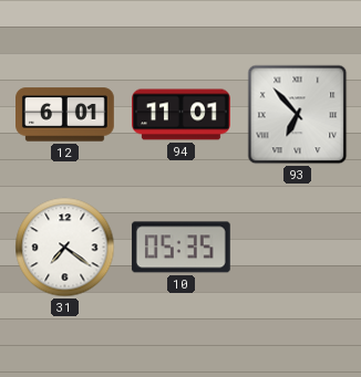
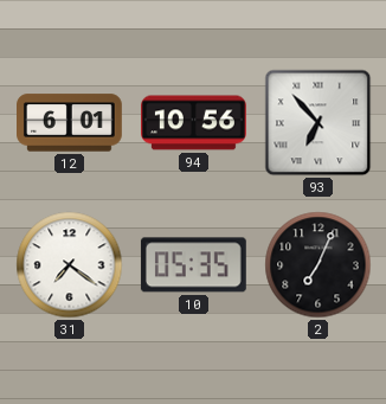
94: 11:01 -> 10:56
2: none -> 7:04
